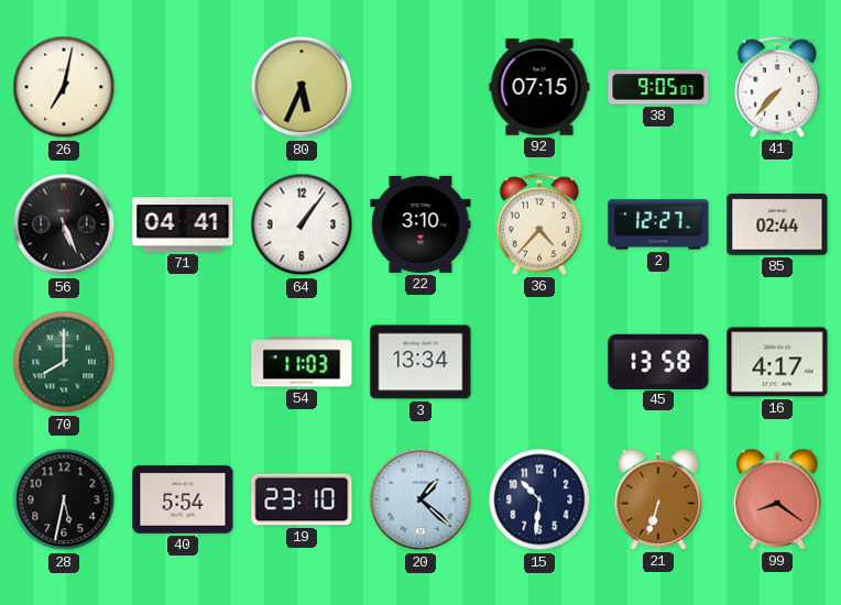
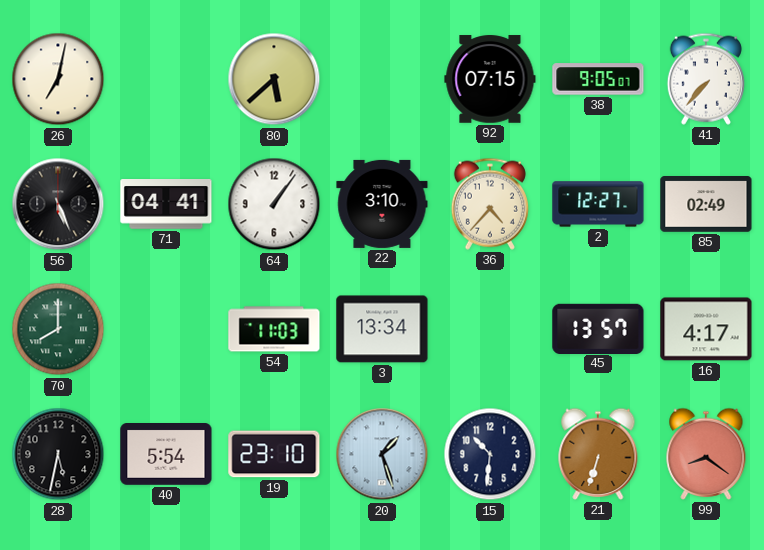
80: 5:34 -> 5:38
85: 02:44 -> 02:49
45: 13:58 -> 13:57
20: 1:22 -> 1:27
